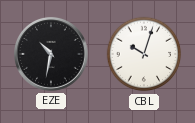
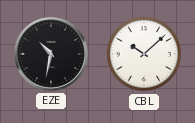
CBL: 10:03 -> 10:08
